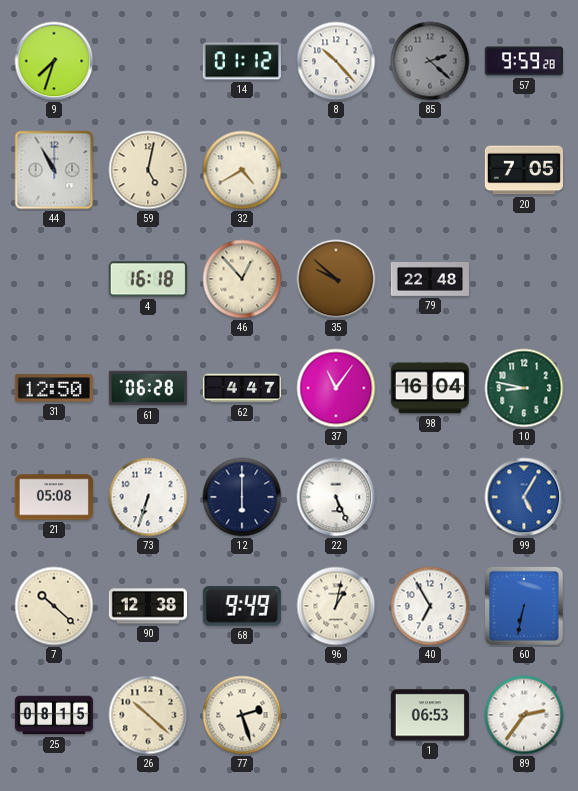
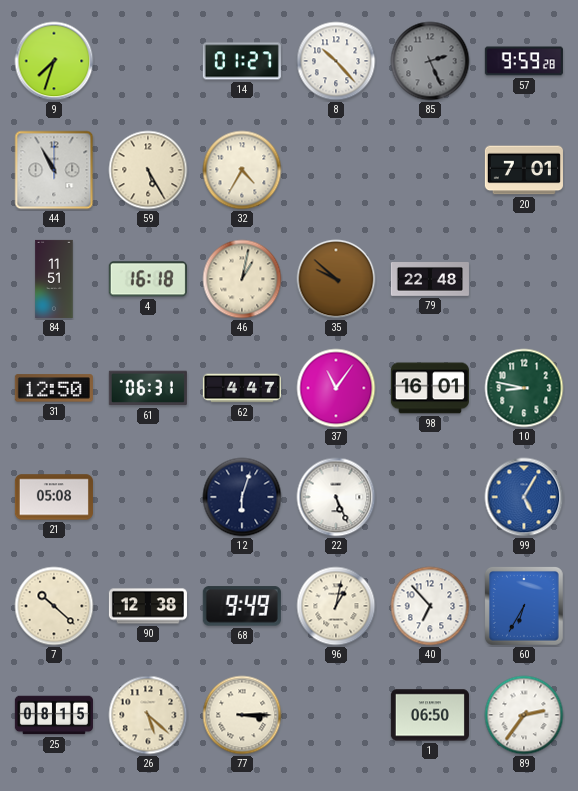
14: 01:12 -> 01:27
85: 2:22 -> 2:26
59: 5:02 -> 5:25
32: 4:40 -> 4:35
20: 7:05 -> 7:01
84: none -> 11:51
46: 12:53 -> 1:02
61: 06:28 -> 06:31
98: 16:04 -> 16:01
73: 6:33 -> none
12: 6:00 -> 6:03
40: 6:55 -> 6:53
60: 6:32 -> 6:35
26: 10:22 -> 5:22
77: 2:27 -> 3:15
1: 06:53 -> 06:50
